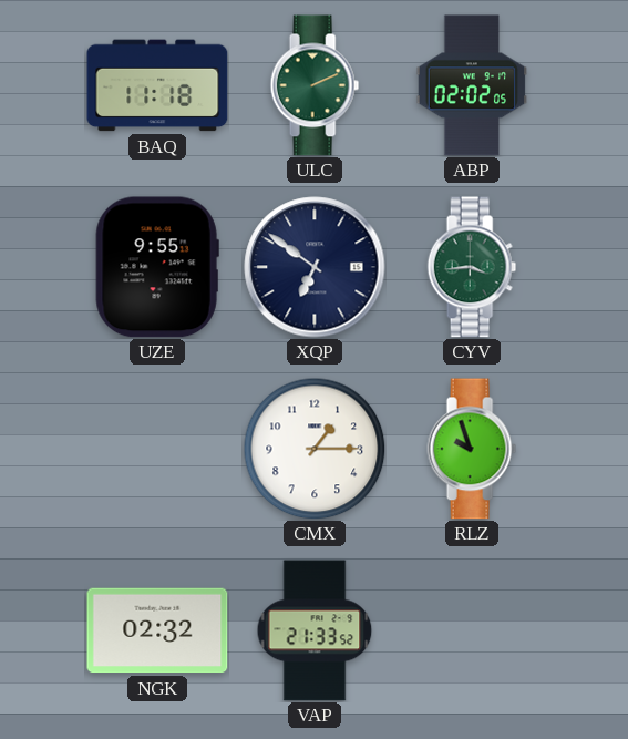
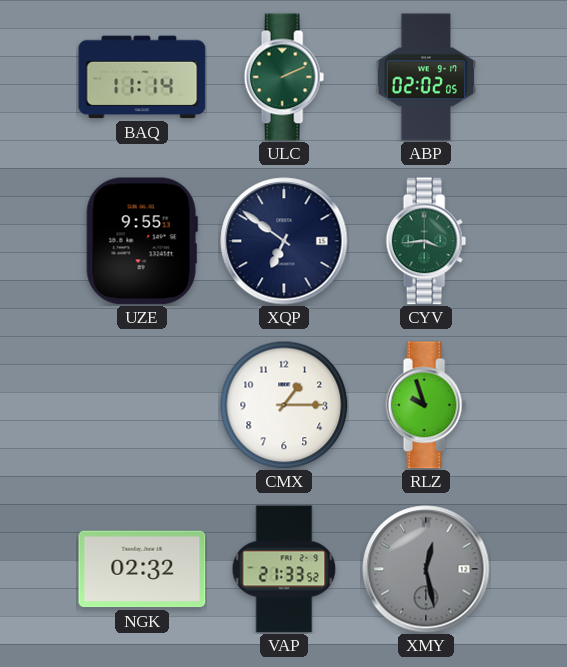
BAQ: 11:18 -> 11:14
XMY: none -> 12:28
